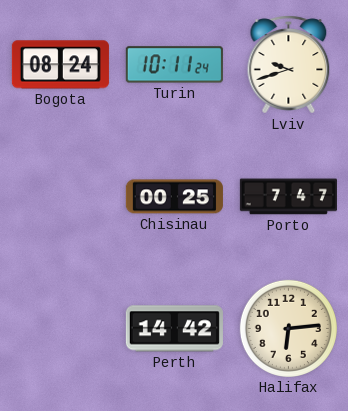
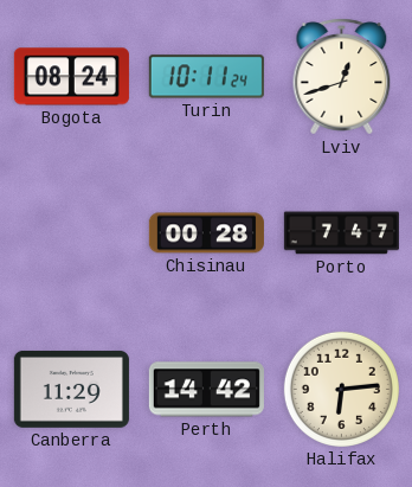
Lviv: 9:42 -> 12:42
Chisinau: 00:25 -> 00:28
Canberra: none -> 11:29
